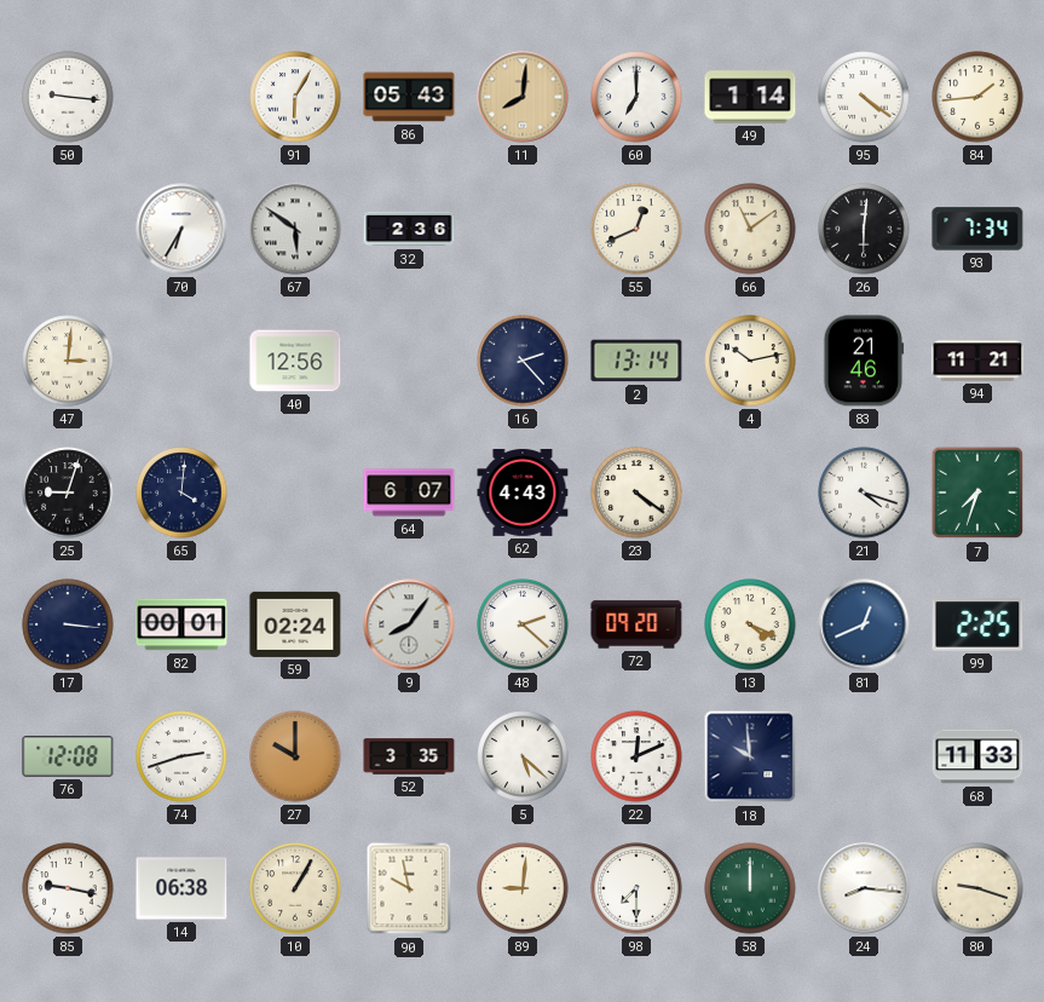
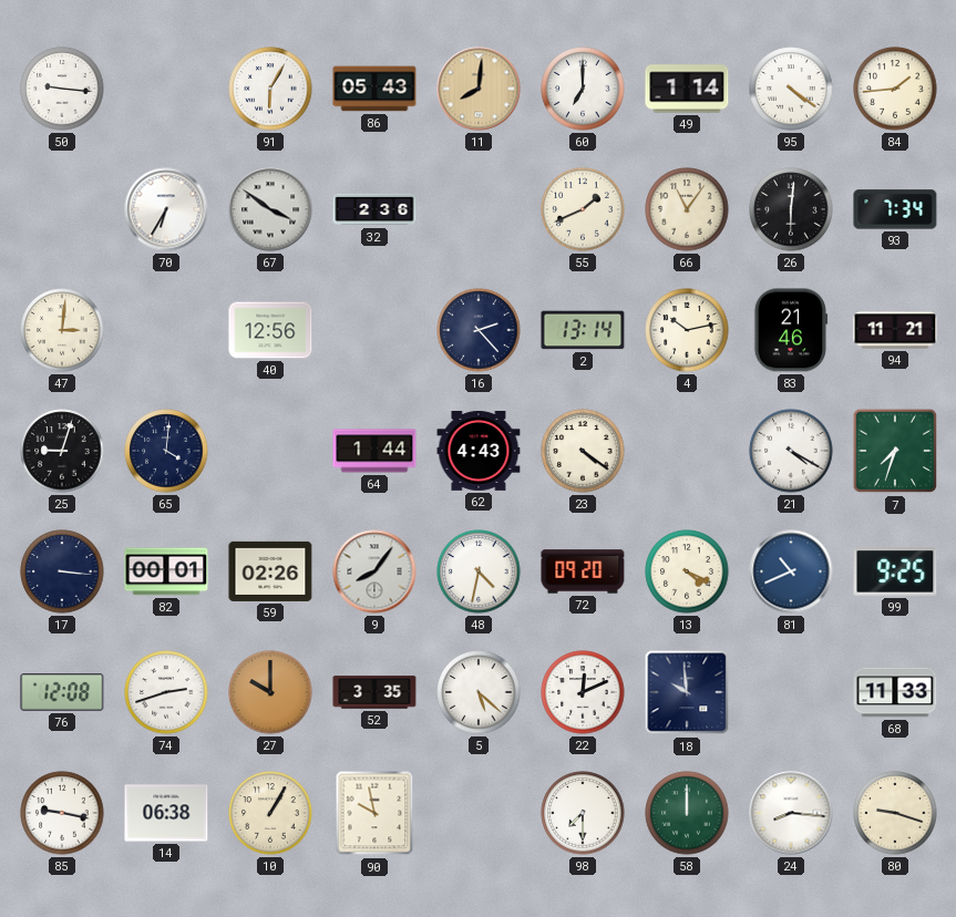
67: 5:51 -> 3:51
55: 12:41 -> 1:41
66: 11:09 -> 11:06
64: 6:07 -> 1:44
21: 4:18 -> 4:20
59: 02:24 -> 02:26
48: 2:22 -> 4:32
81: 12:41 -> 10:41
99: 2:25 -> 9:25
89: 9:01 -> none
